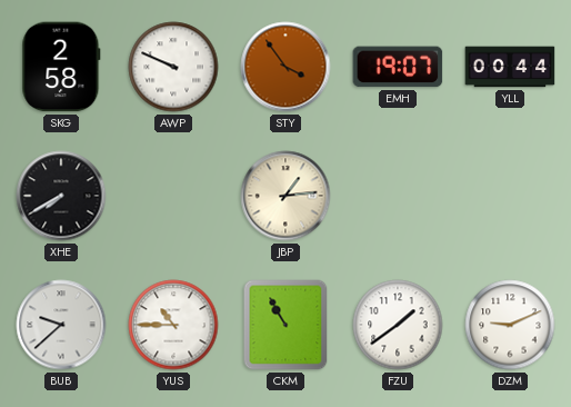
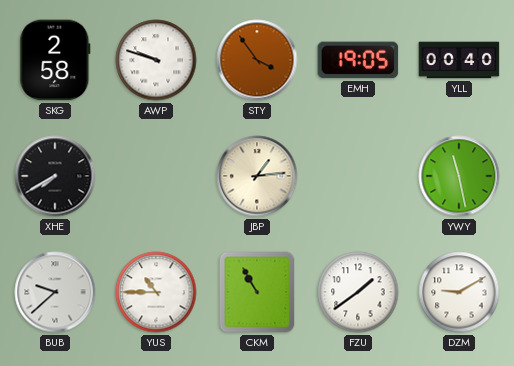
AWP: 9:49 -> 9:48
EMH: 19:07 -> 19:05
YLL: 00:44 -> 00:40
YWY: none -> 11:28
DZM: 9:11 -> 9:10
